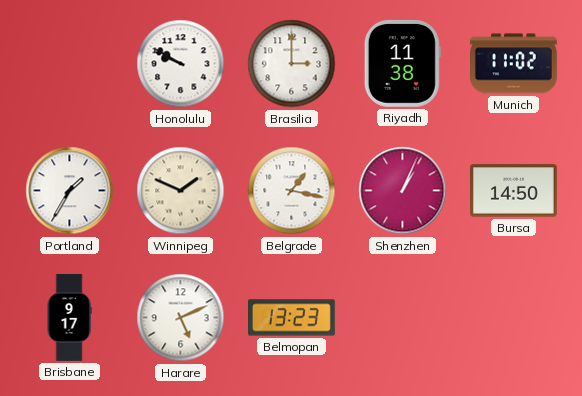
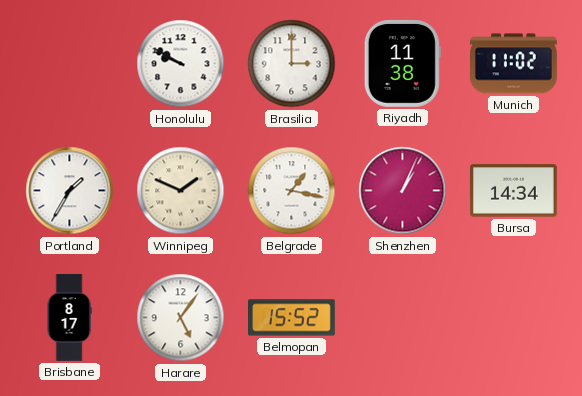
Bursa: 14:50 -> 14:34
Brisbane: 9:17 -> 8:17
Harare: 5:11 -> 5:06
Belmopan: 13:23 -> 15:52
